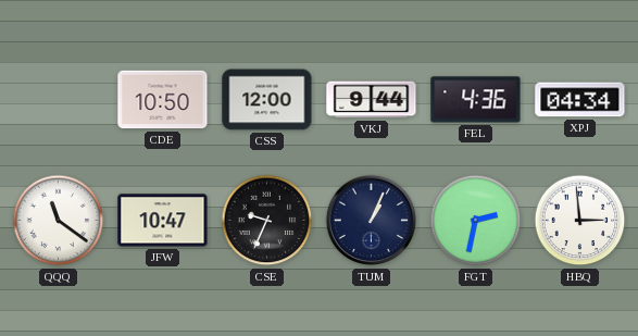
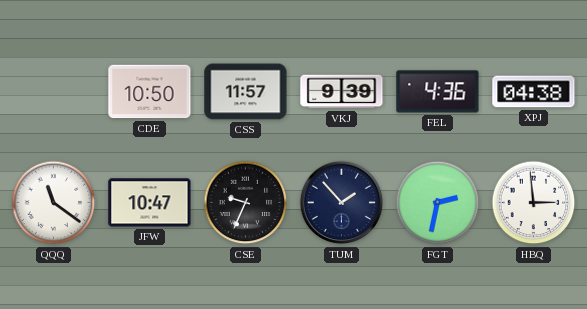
CSS: 12:00 -> 11:57
VKJ: 9:44 -> 9:39
XPJ: 04:34 -> 04:38
TUM: 1:04 -> 1:53
